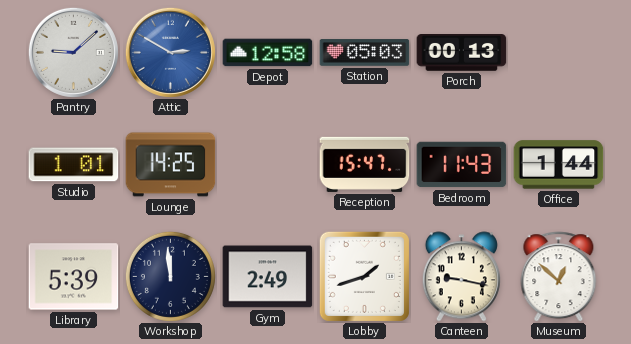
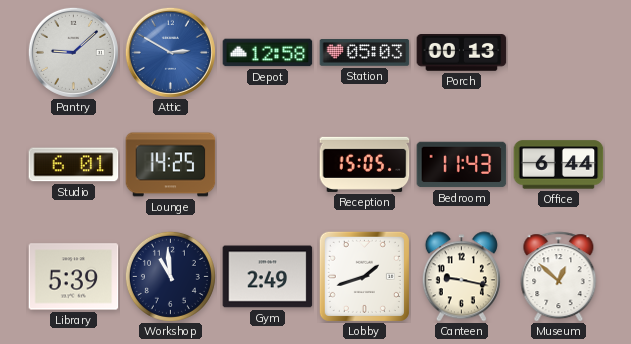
Studio: 1:01 -> 6:01
Reception: 15:47 -> 15:05
Office: 1:44 -> 6:44
Workshop: 11:59 -> 10:59
